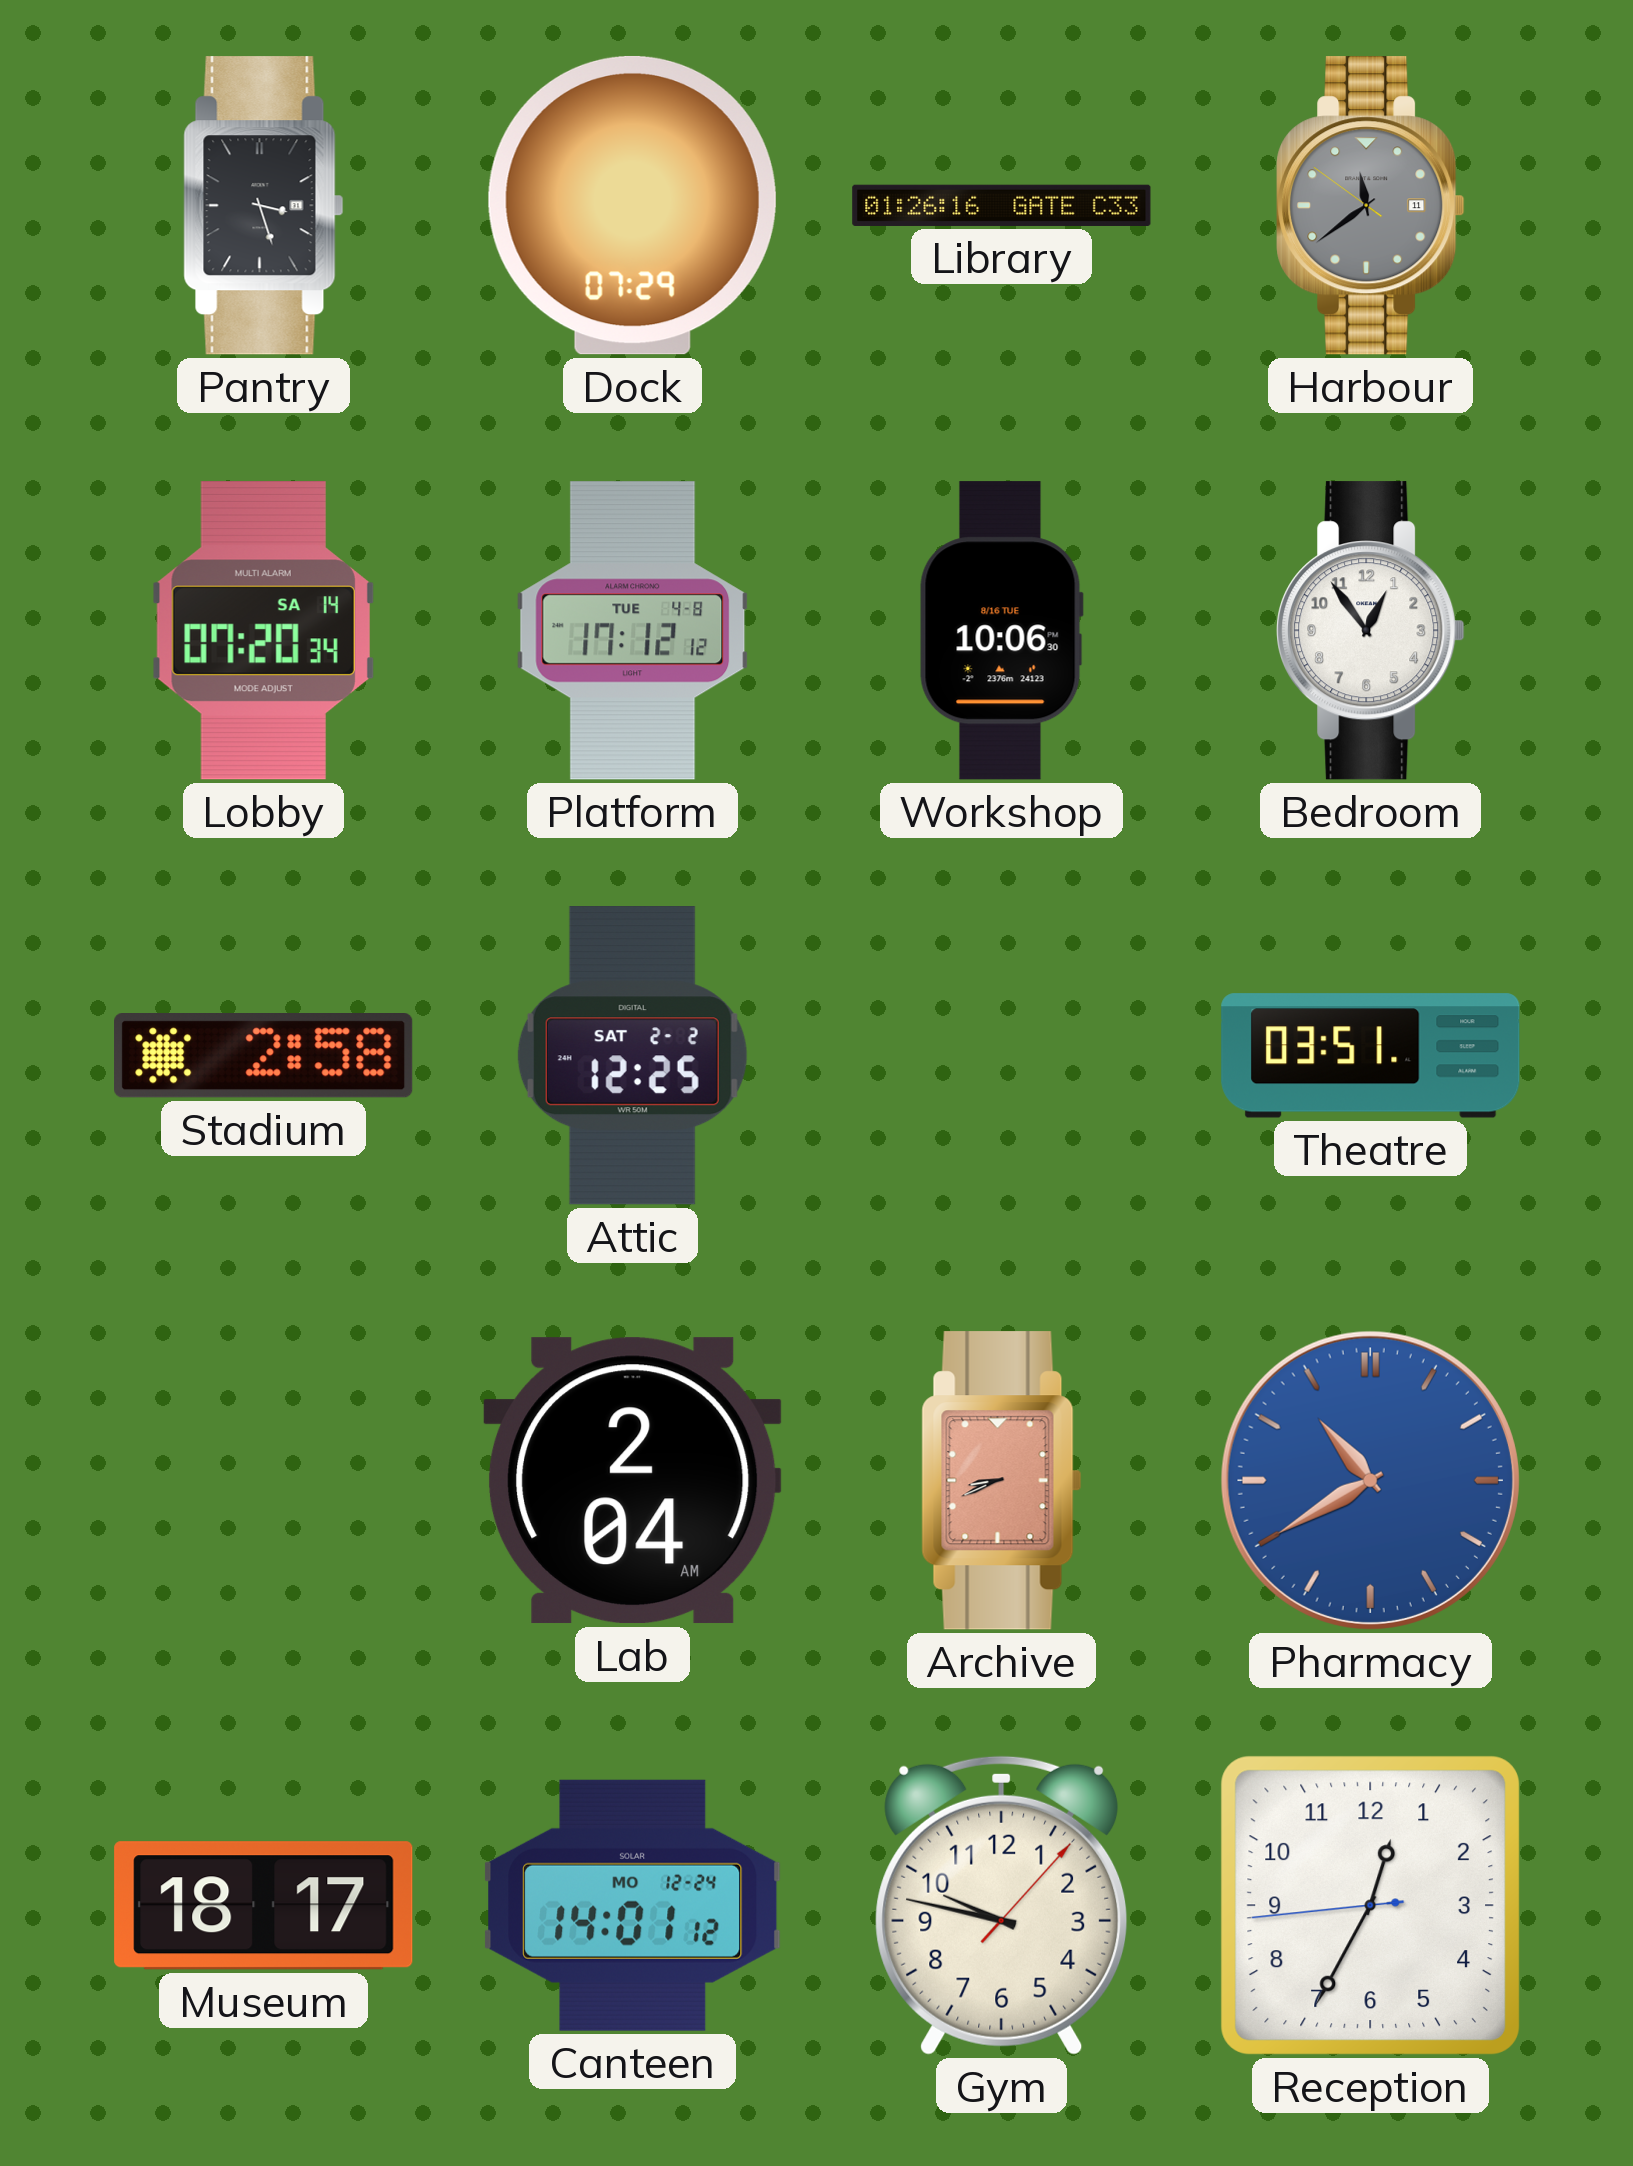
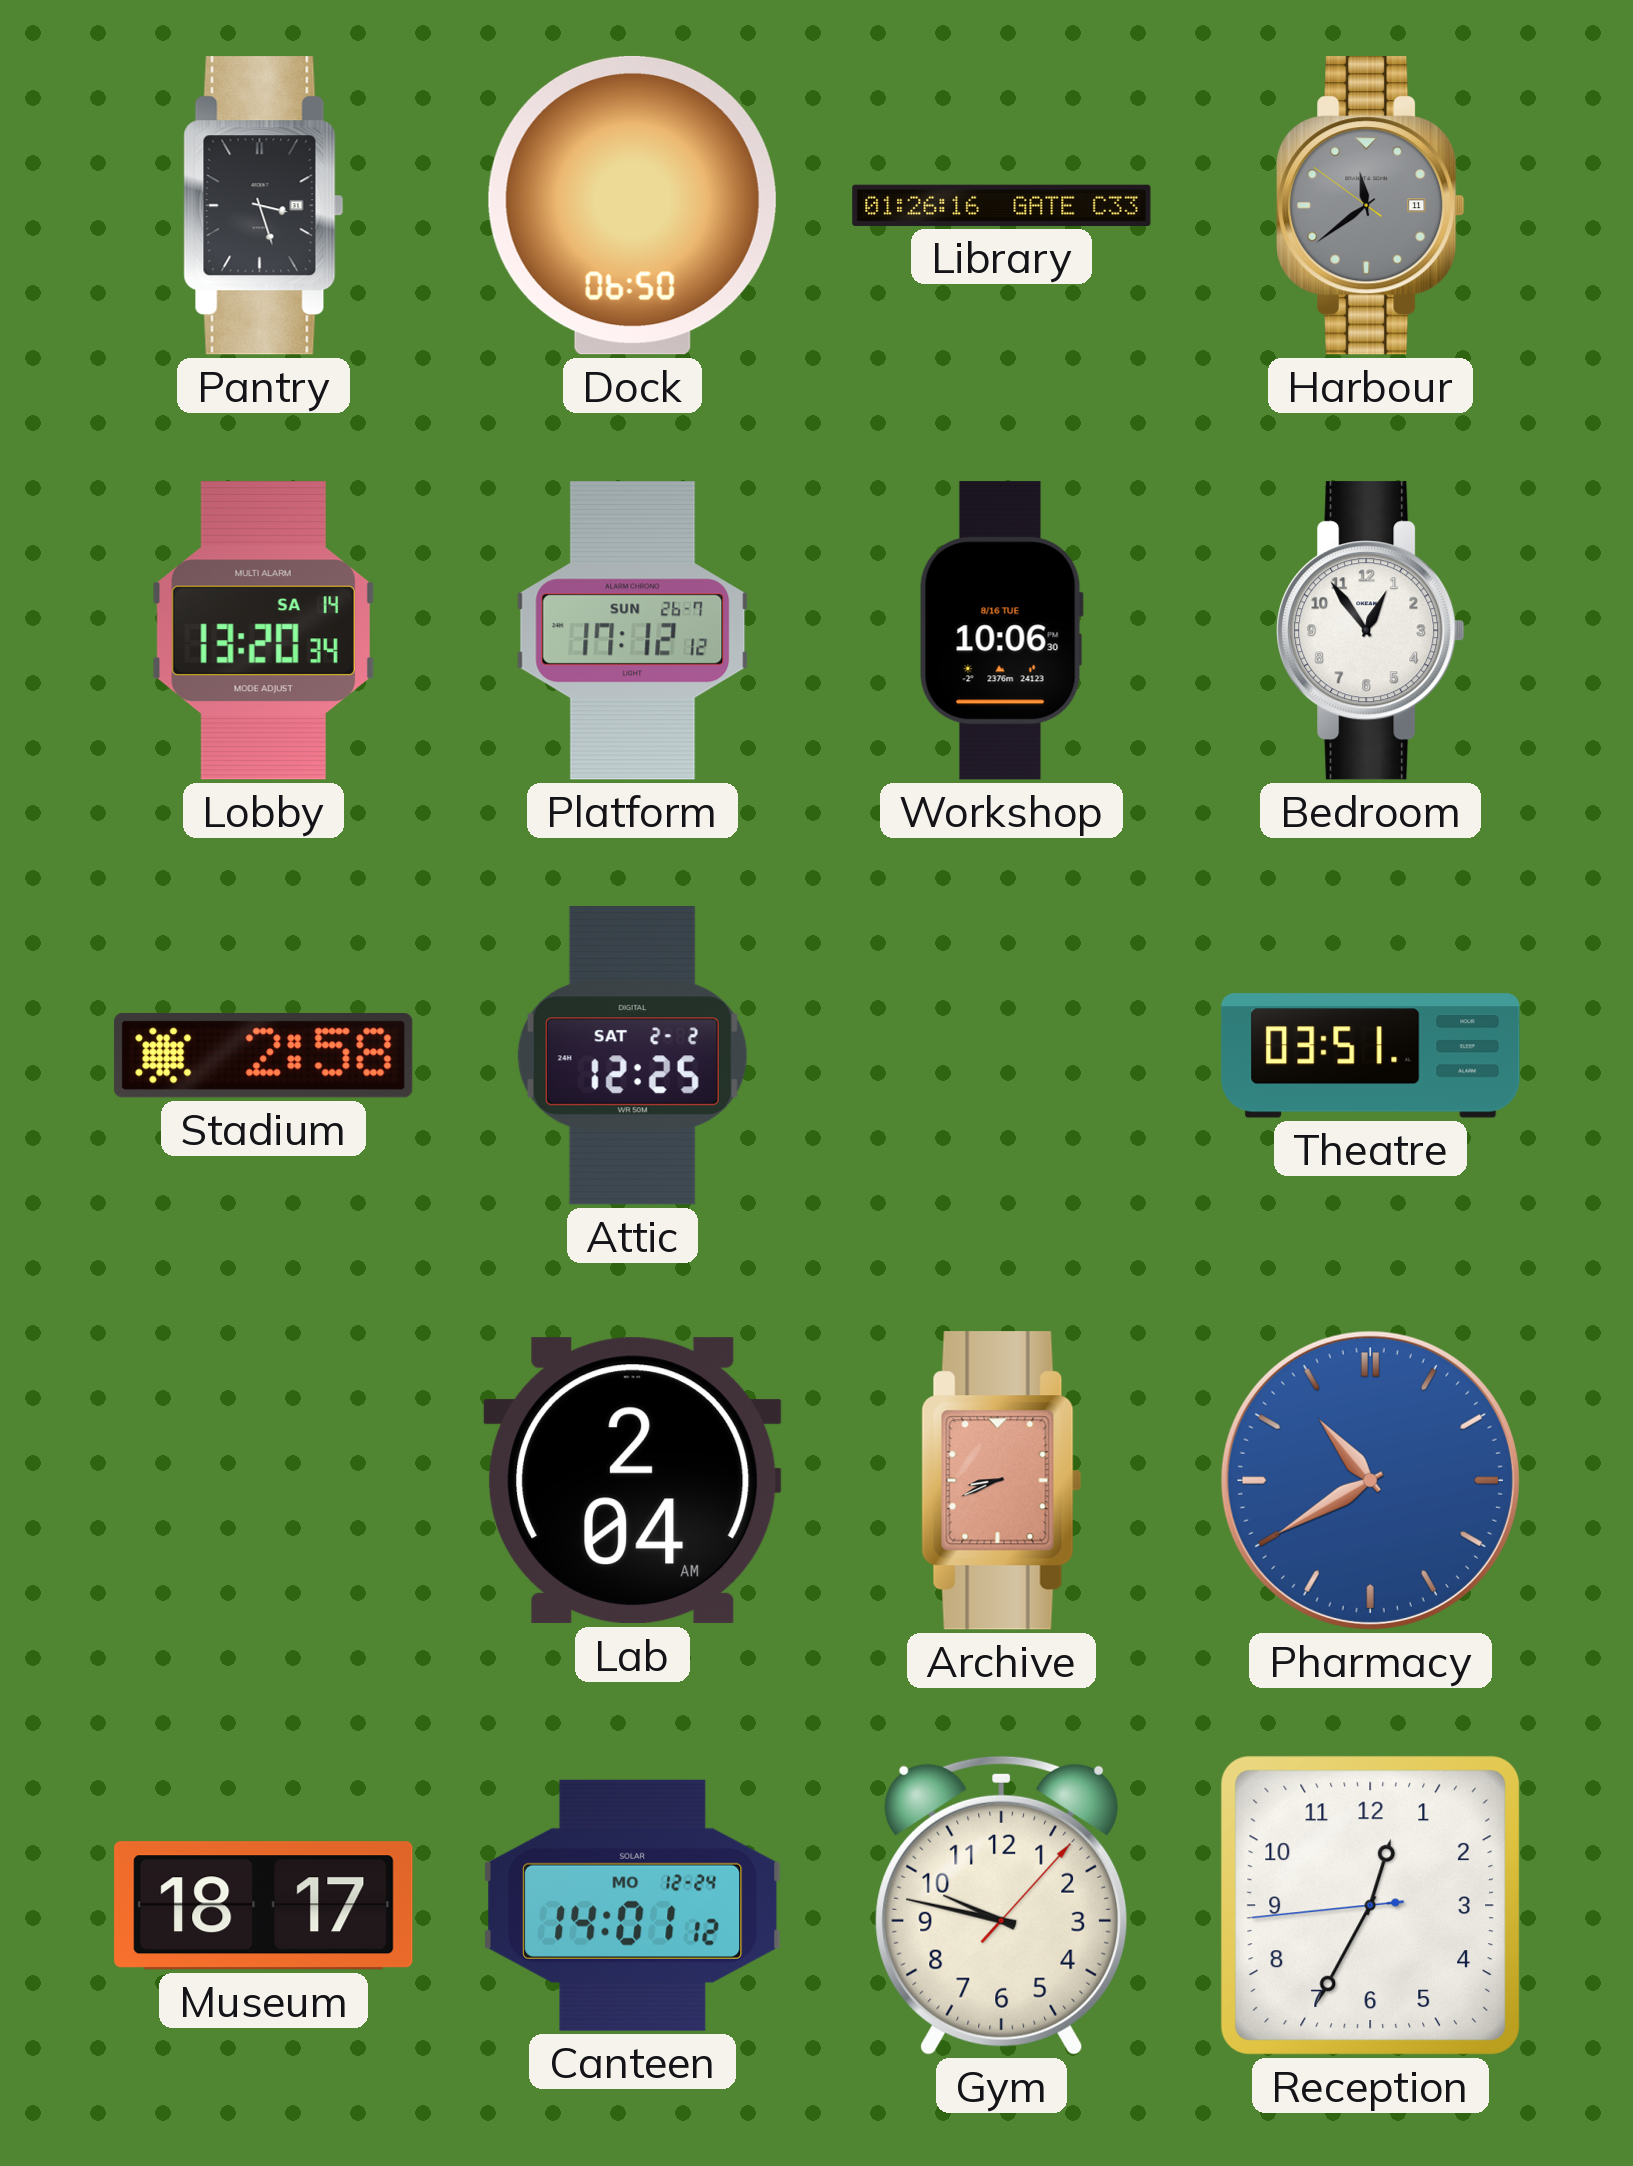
Dock: 07:29 -> 06:50
Lobby: 07:20 -> 13:20
Platform date: TUE 4-8 -> SUN 26-7
